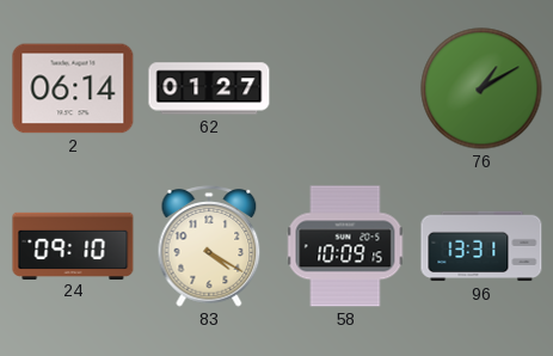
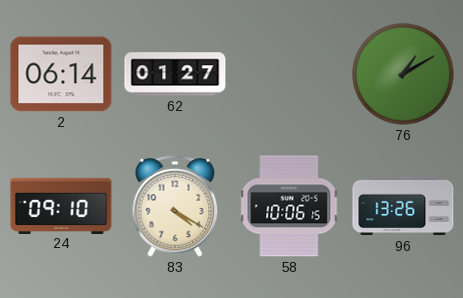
58: 10:09 -> 10:06
96: 13:31 -> 13:26
